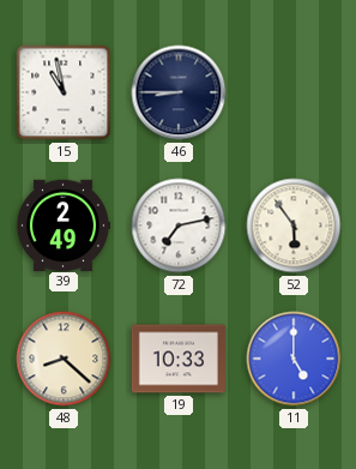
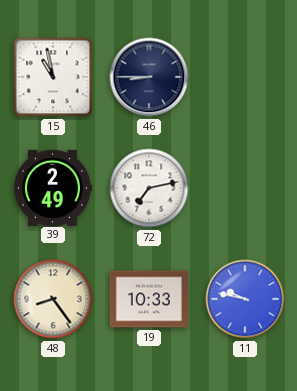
52: 5:54 -> none
48: 8:22 -> 8:24
11: 5:00 -> 9:47
